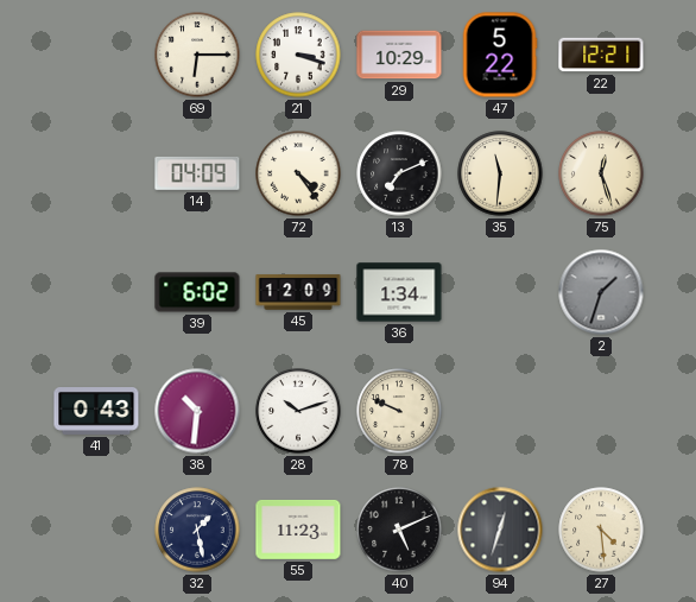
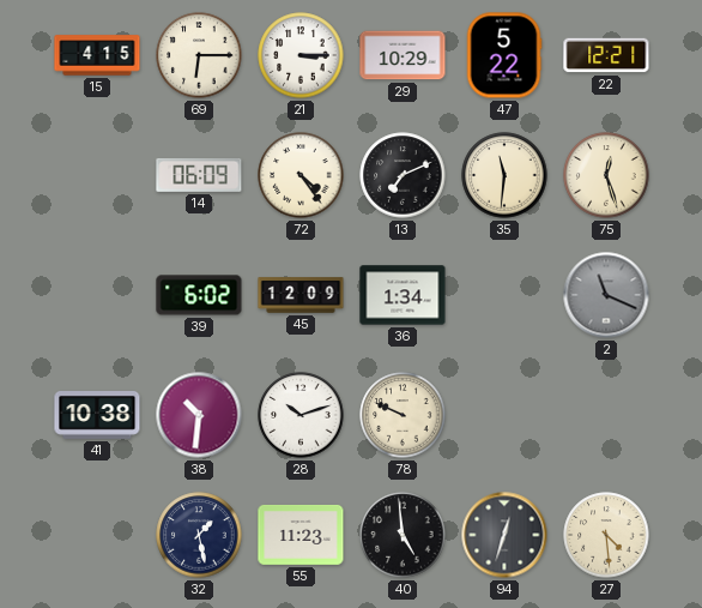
15: none -> 4:15
21: 3:18 -> 3:15
14: 04:09 -> 06:09
2: 1:33 -> 11:19
41: 0:43 -> 10:38
40: 5:11 -> 4:59
